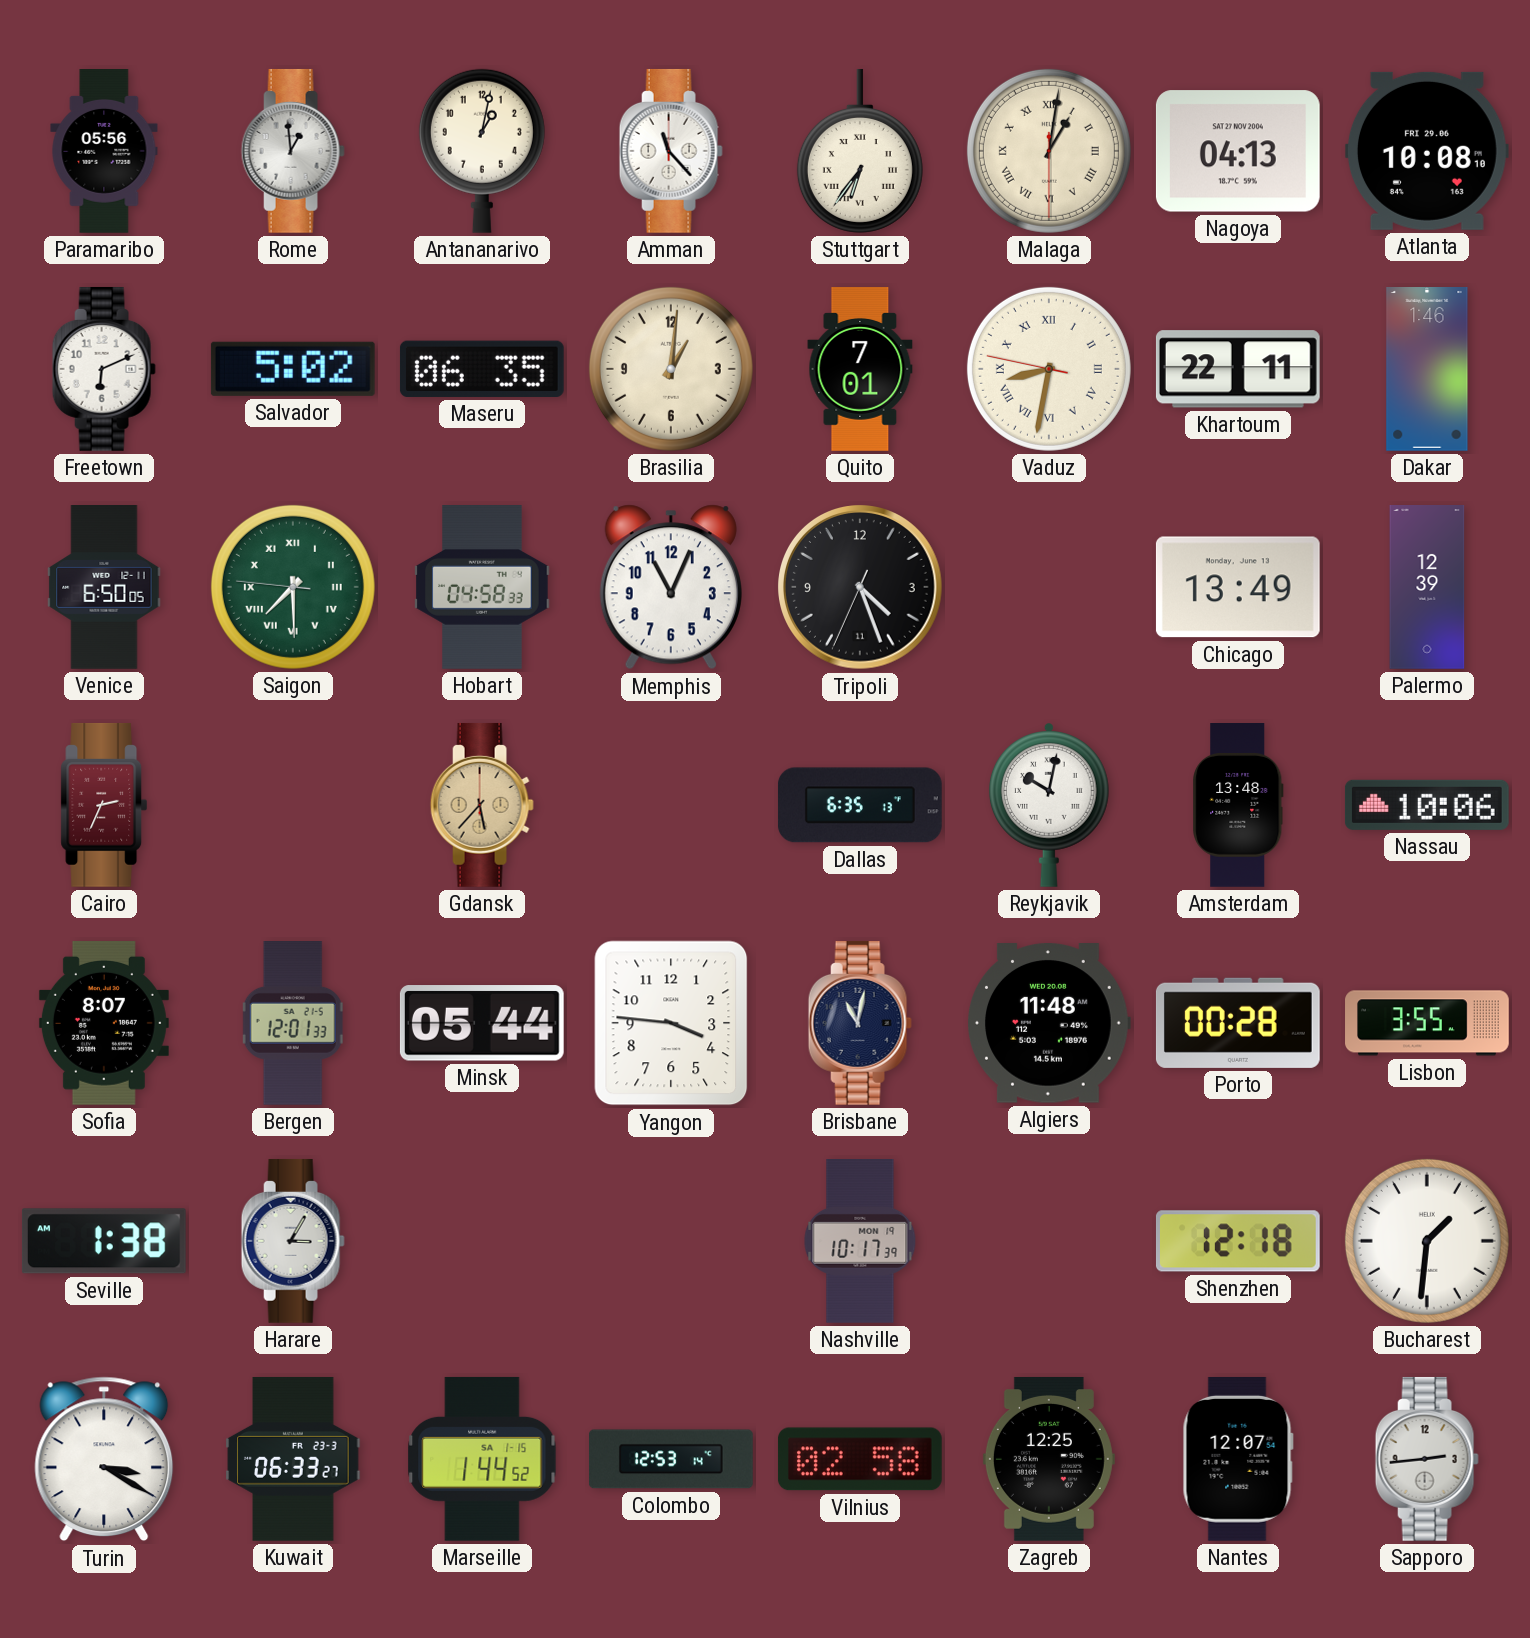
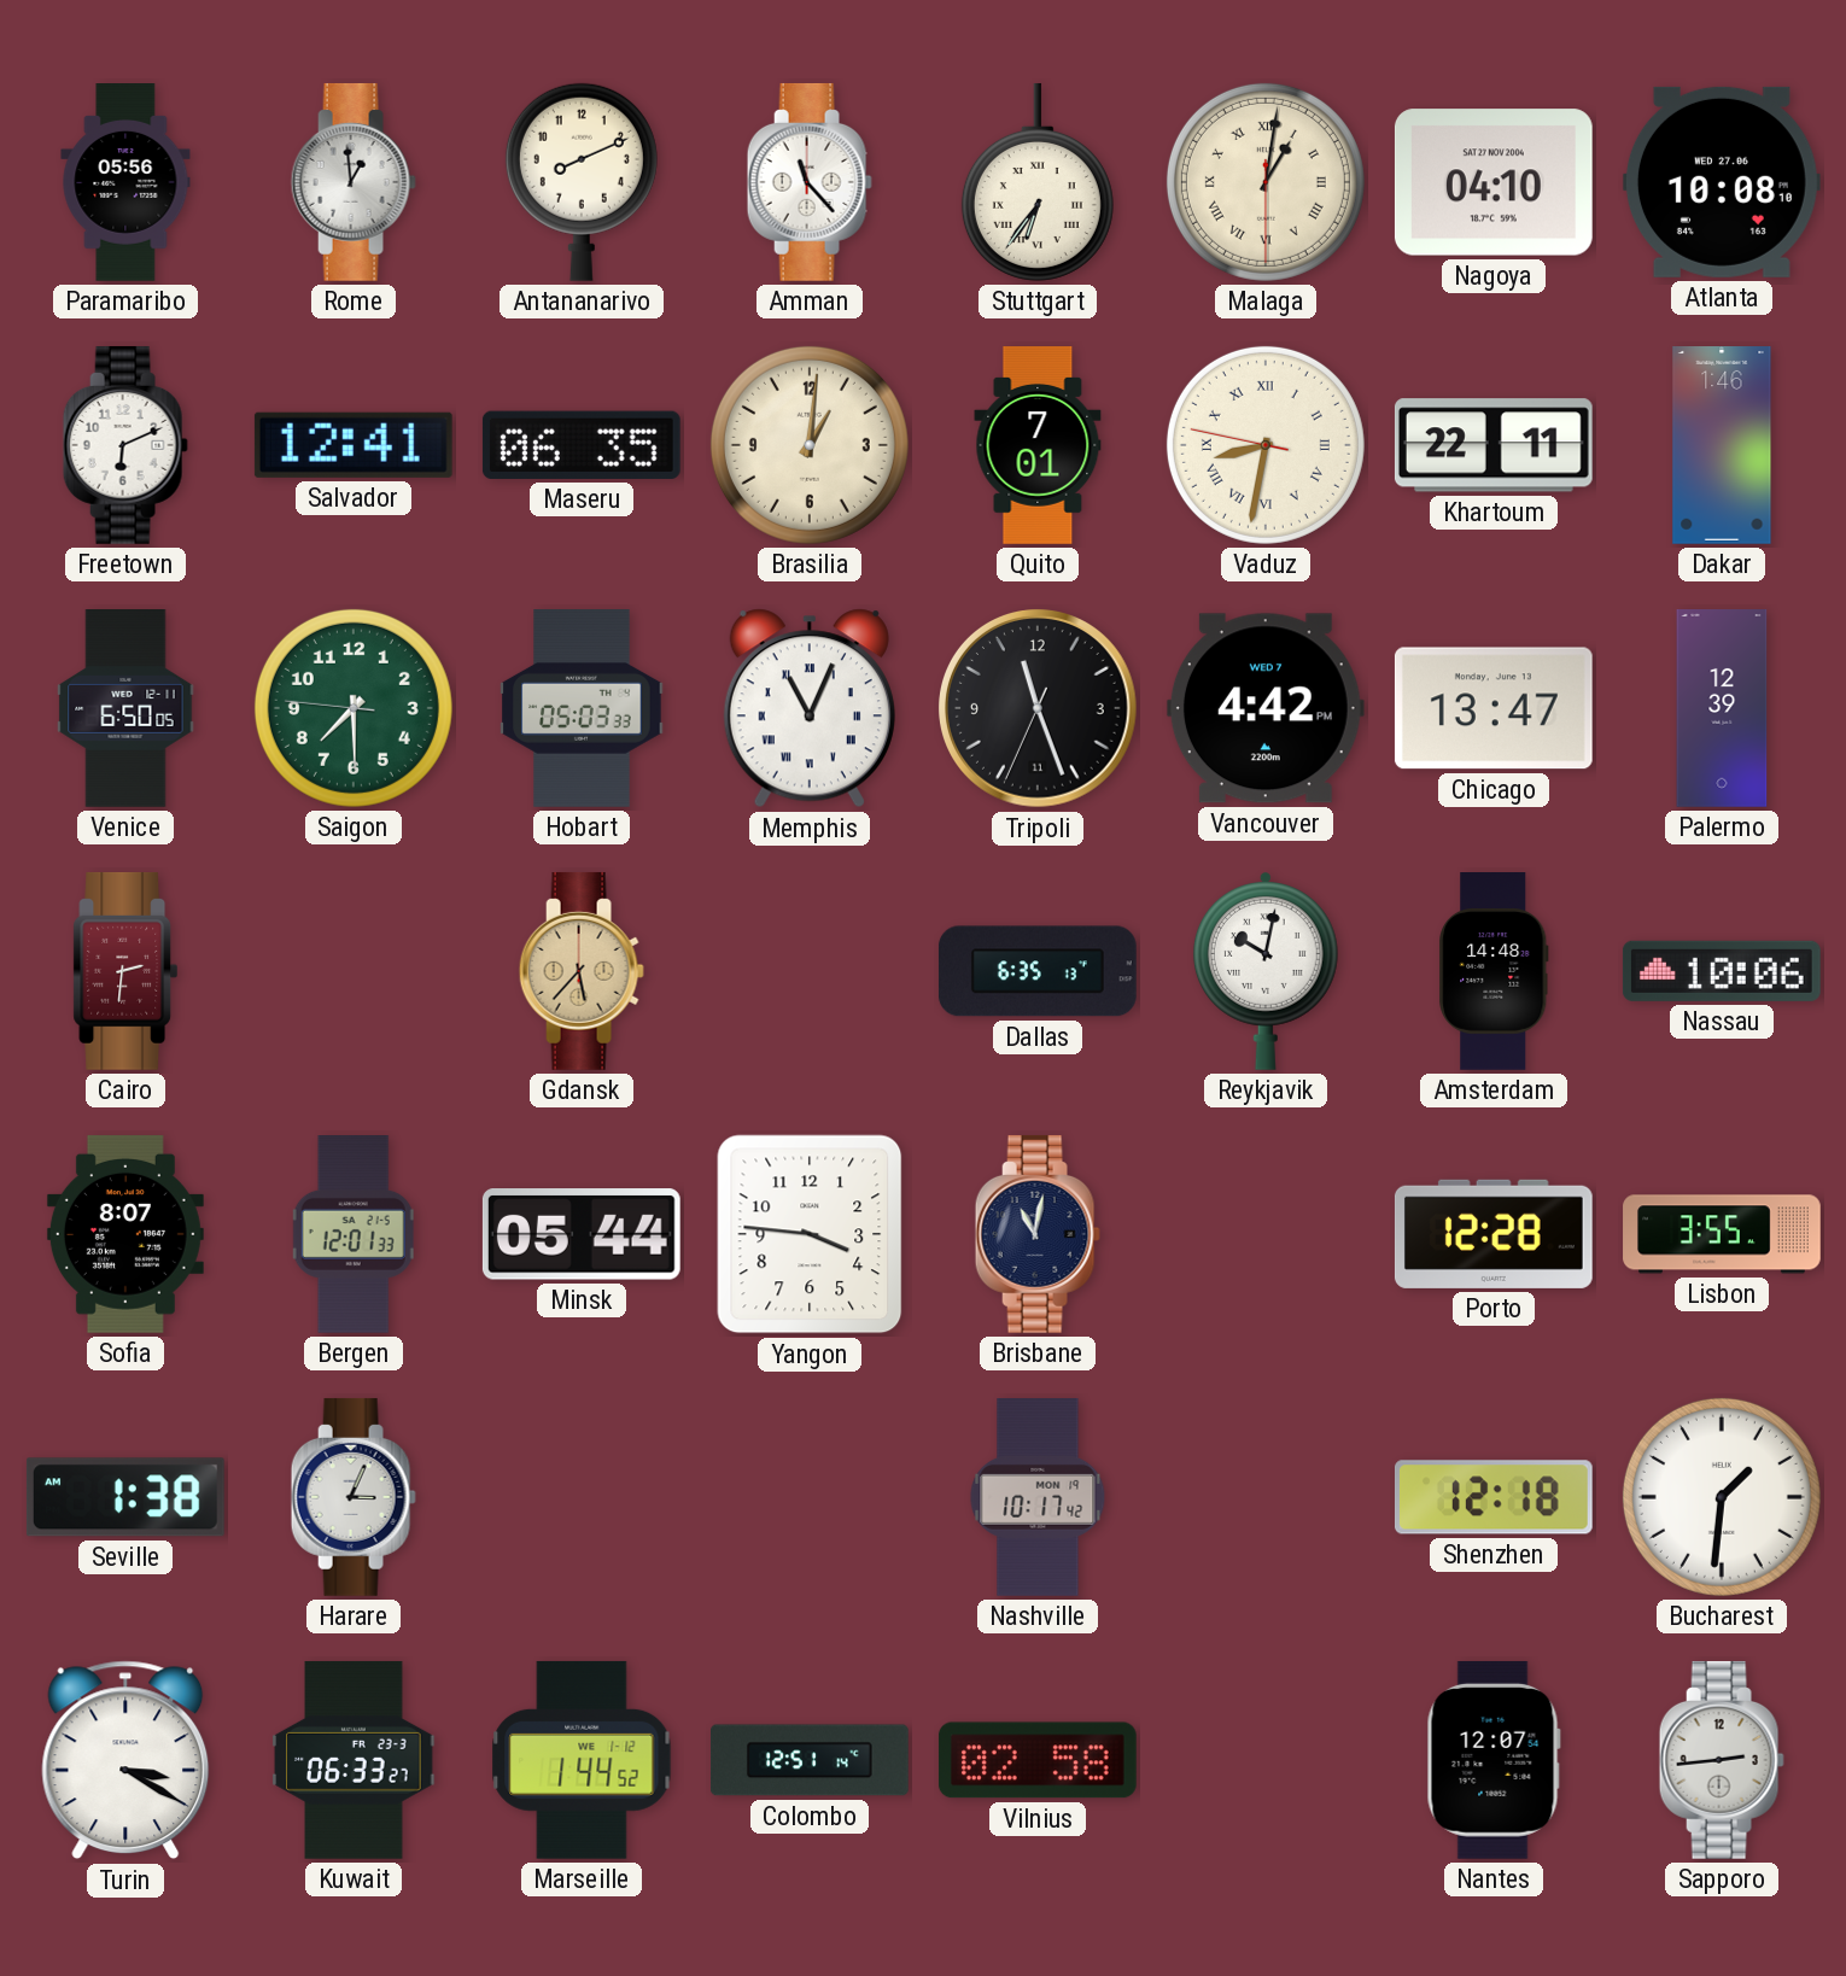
Antananarivo: 1:02 -> 8:11
Nagoya: 04:13 -> 04:10
Atlanta date: FRI 29.06 -> WED 27.06
Salvador: 5:02 -> 12:41
Saigon numerals: Roman -> Arabic
Hobart: 04:58 -> 05:03
Memphis numerals: Arabic -> Roman
Tripoli: 4:26 -> 11:26
Vancouver: none -> 4:42
Chicago: 13:49 -> 13:47
Cairo: 2:34 -> 2:31
Amsterdam: 13:48 -> 14:48
Algiers: 11:48 -> none
Porto: 00:28 -> 12:28
Harare: 3:05 -> 3:04
Nashville: 10:17:39 -> 10:17:42
Marseille date: SA 1-15 -> WE 1-12
Colombo: 12:53 -> 12:51
Zagreb: 12:25 -> none
